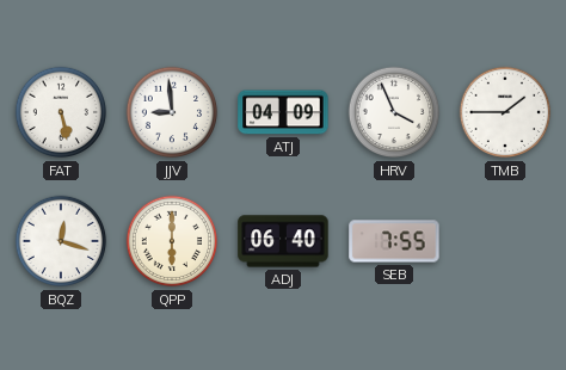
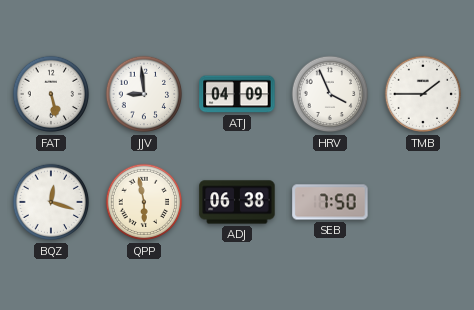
QPP: 6:00 -> 5:58
ADJ: 06:40 -> 06:38
SEB: 7:55 -> 7:50
